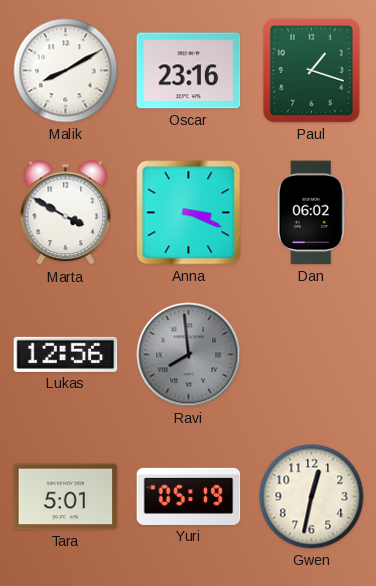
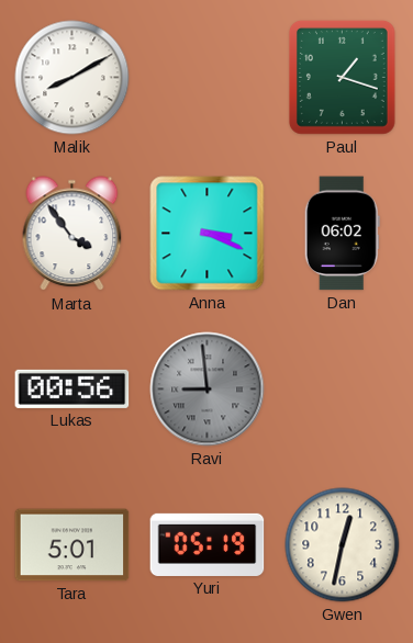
Oscar: 23:16 -> none
Marta: 3:50 -> 3:54
Lukas: 12:56 -> 00:56
Ravi: 7:59 -> 8:59
